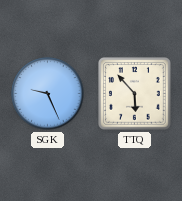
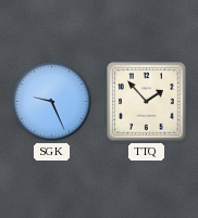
TTQ: 5:53 -> 1:53
